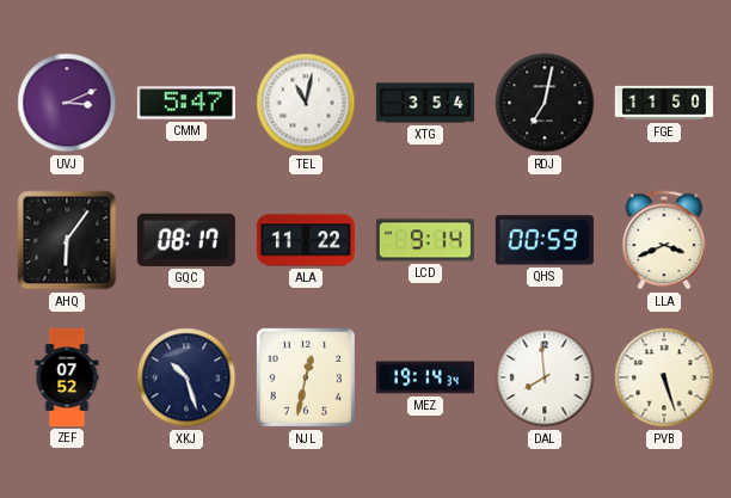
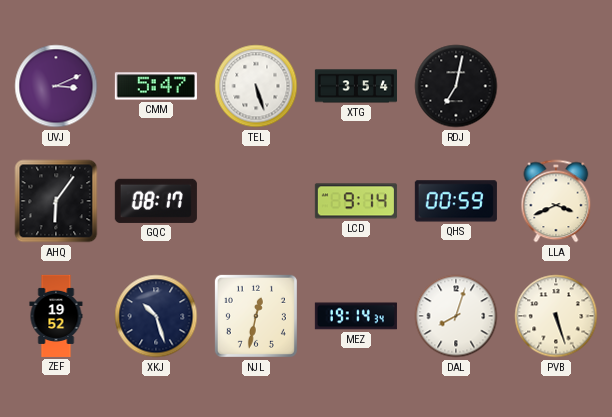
TEL: 11:02 -> 5:27
FGE: 11:50 -> none
ALA: 11:22 -> none
ZEF: 07:52 -> 19:52
DAL: 7:59 -> 8:03
